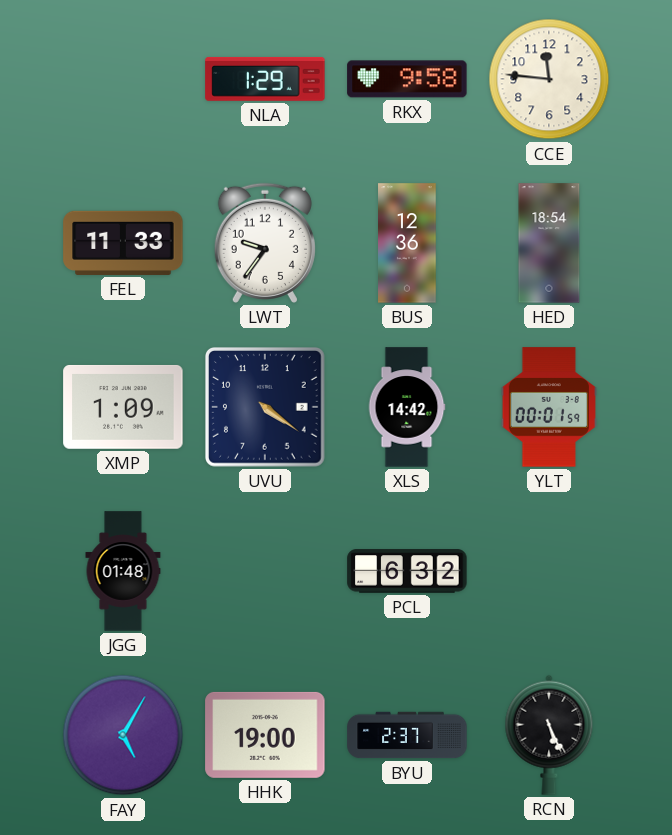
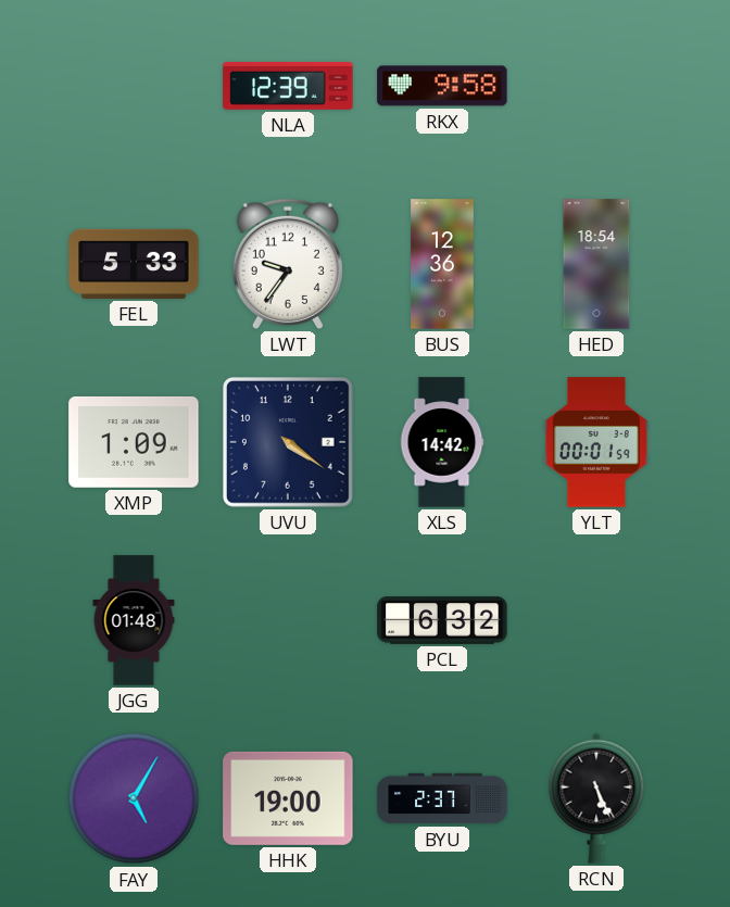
NLA: 1:29 -> 12:39
CCE: 11:46 -> none
FEL: 11:33 -> 5:33
